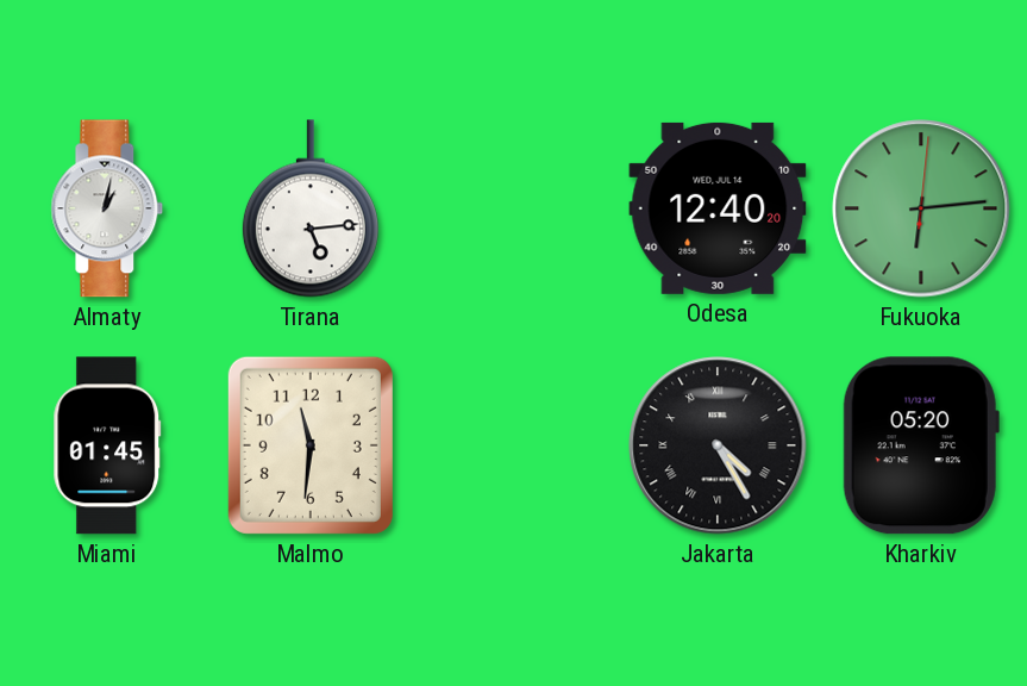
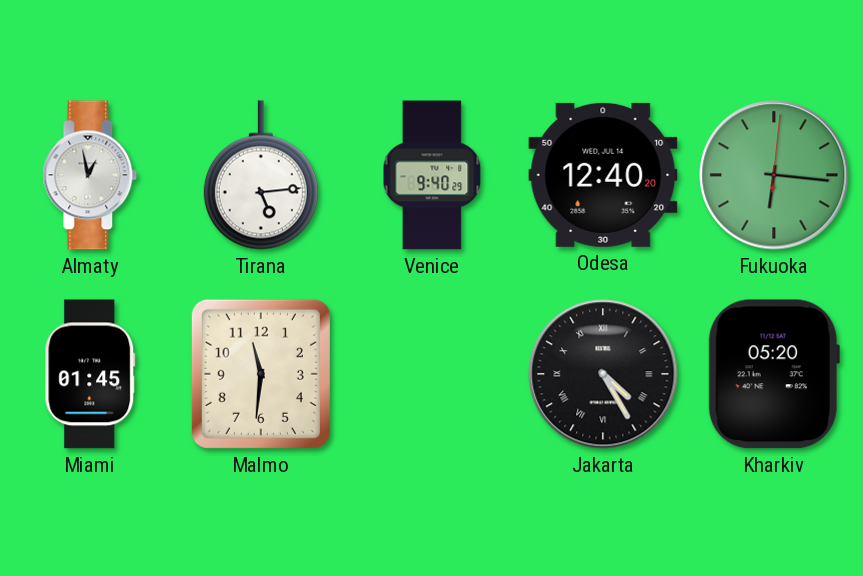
Almaty: 1:02 -> 12:58
Venice: none -> 9:40
Fukuoka: 6:14 -> 6:16
